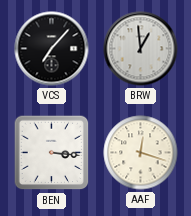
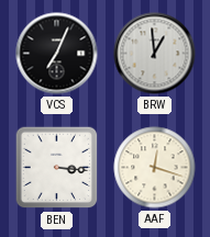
VCS: 7:07 -> 7:04
